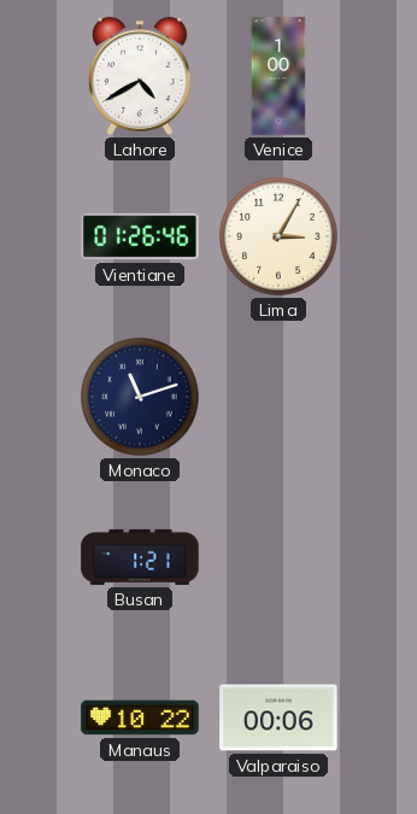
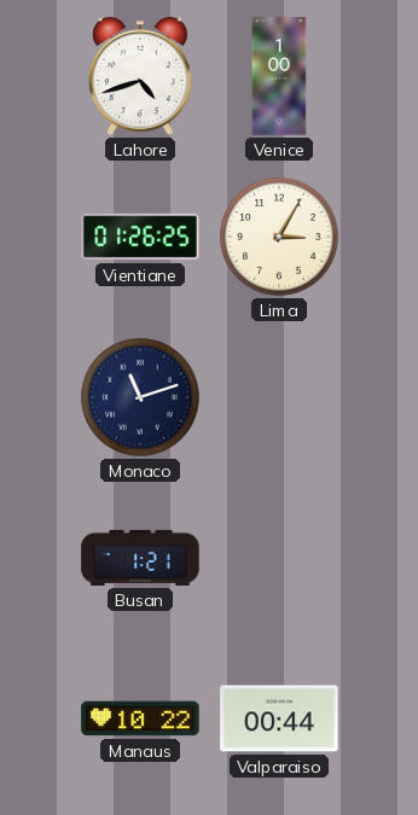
Lahore: 4:40 -> 4:42
Vientiane: 01:26:46 -> 01:26:25
Valparaiso: 00:06 -> 00:44
